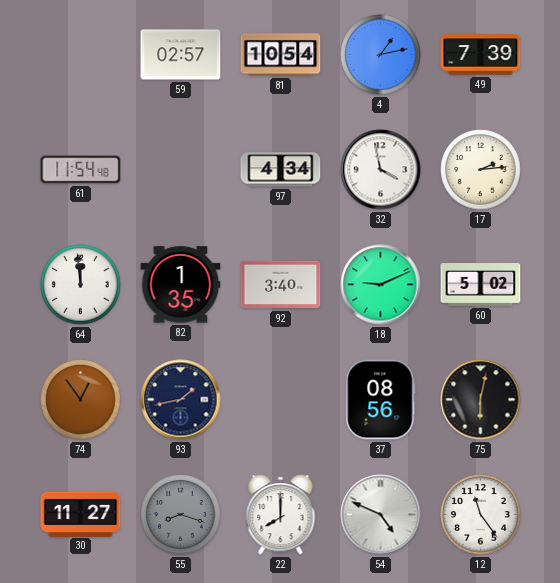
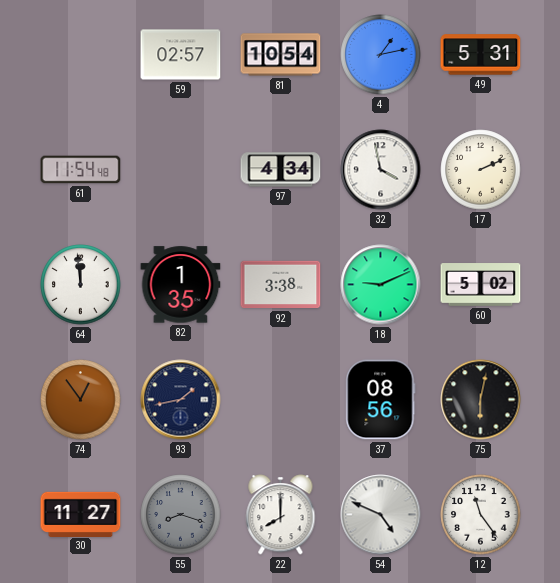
49: 7:39 -> 5:31
17: 2:14 -> 2:11
92: 3:40 -> 3:38
